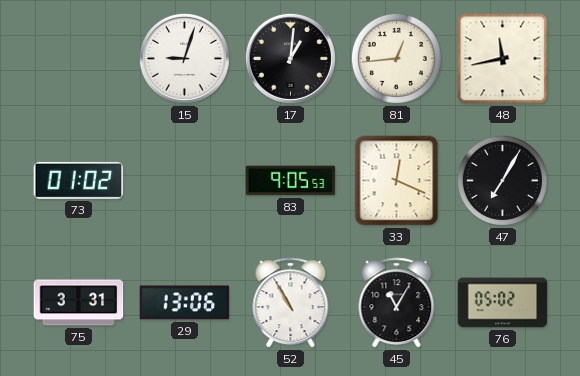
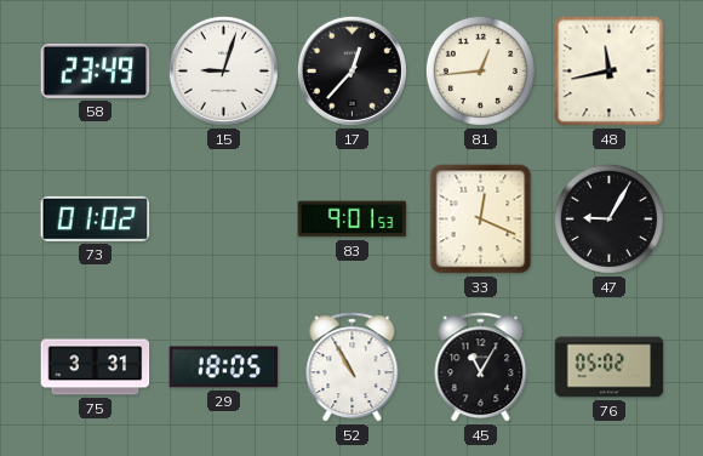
58: none -> 23:49
17: 1:01 -> 12:37
83: 9:05 -> 9:01
47: 7:05 -> 9:05
29: 13:06 -> 18:05
